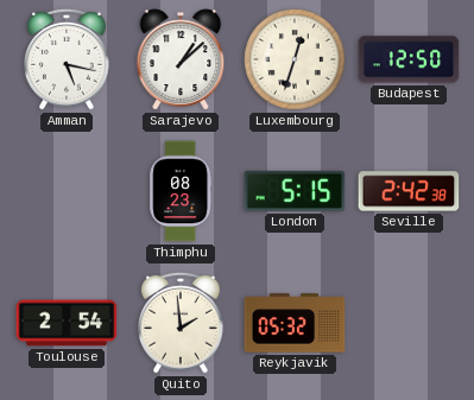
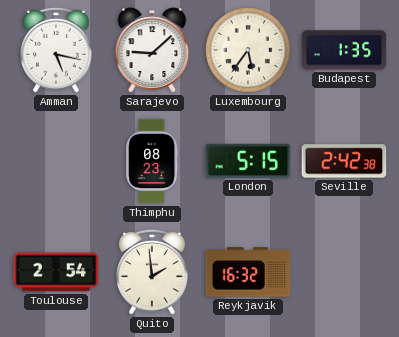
Sarajevo: 1:08 -> 9:08
Luxembourg: 12:33 -> 5:36
Budapest: 12:50 -> 1:35
Reykjavik: 05:32 -> 16:32
